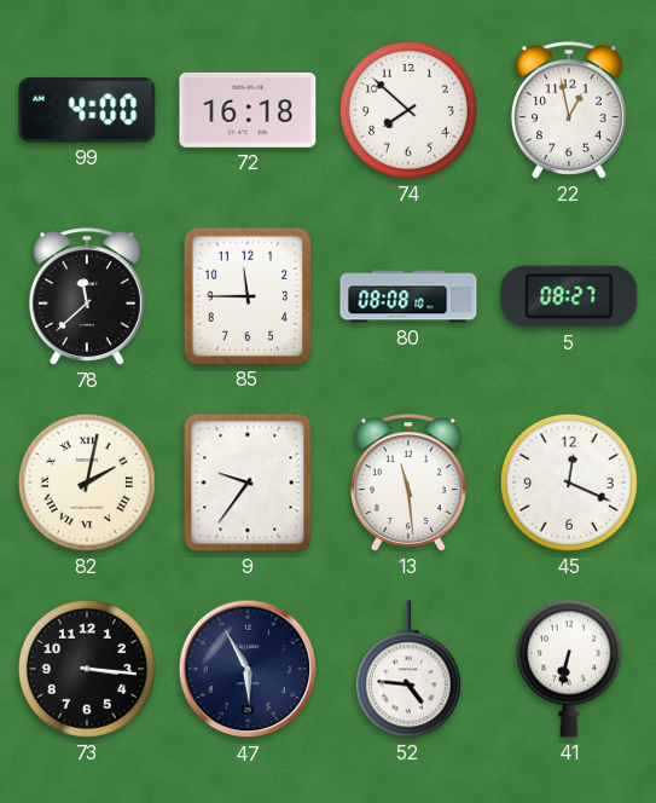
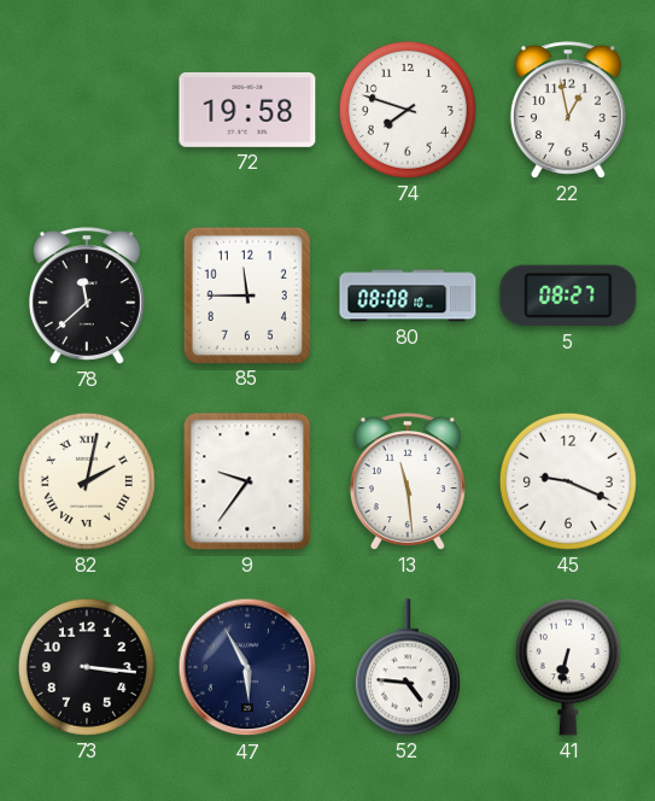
99: 4:00 -> none
72: 16:18 -> 19:58
74: 7:52 -> 7:48
45: 12:19 -> 9:19
